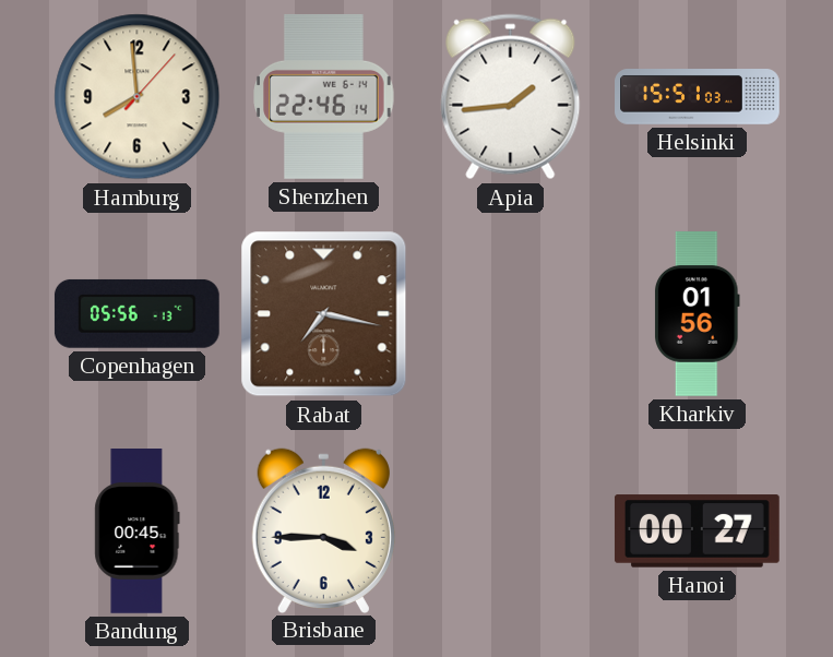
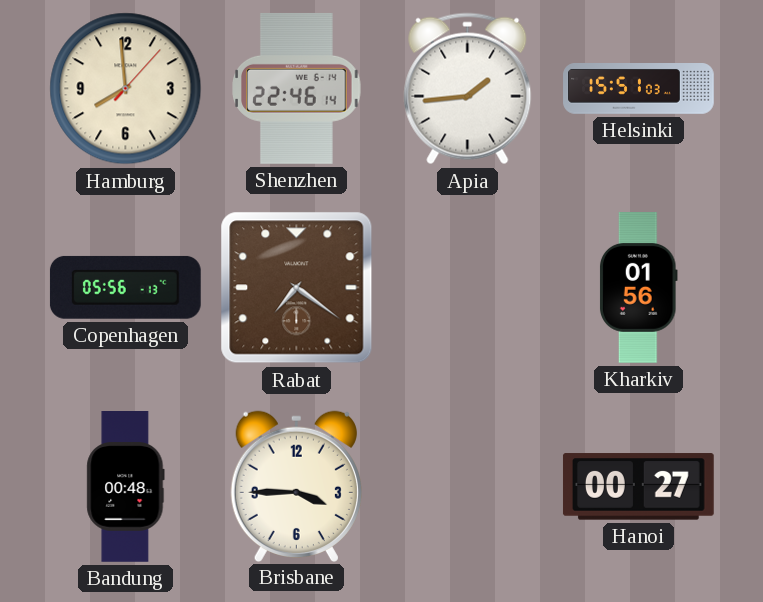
Rabat: 7:17 -> 7:21
Bandung: 00:45 -> 00:48
